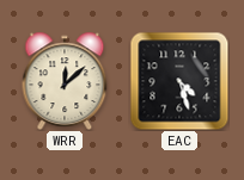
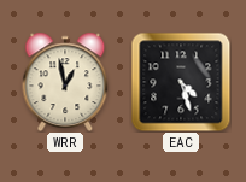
WRR: 12:08 -> 12:58
